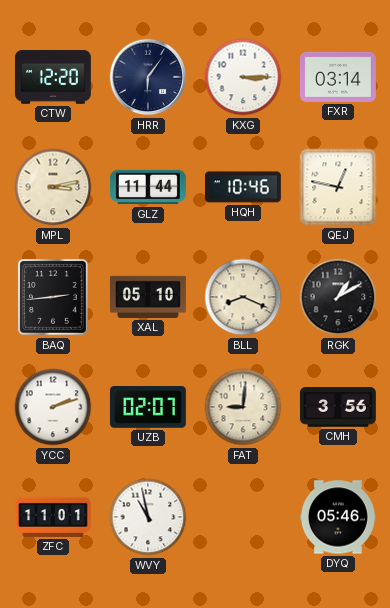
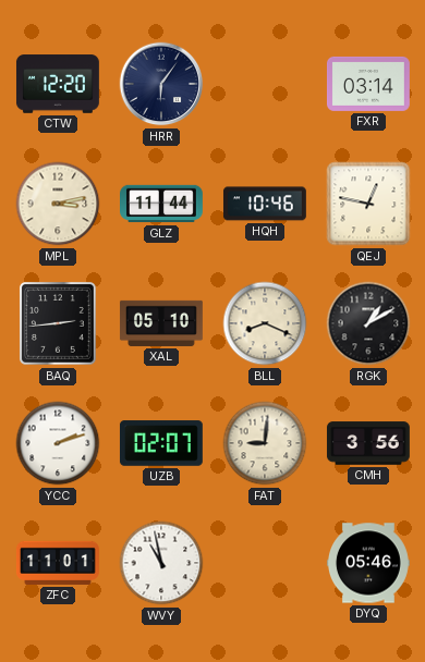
KXG: 3:15 -> none
